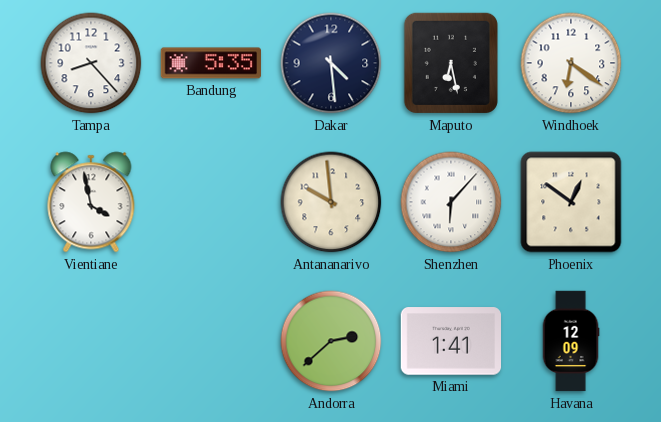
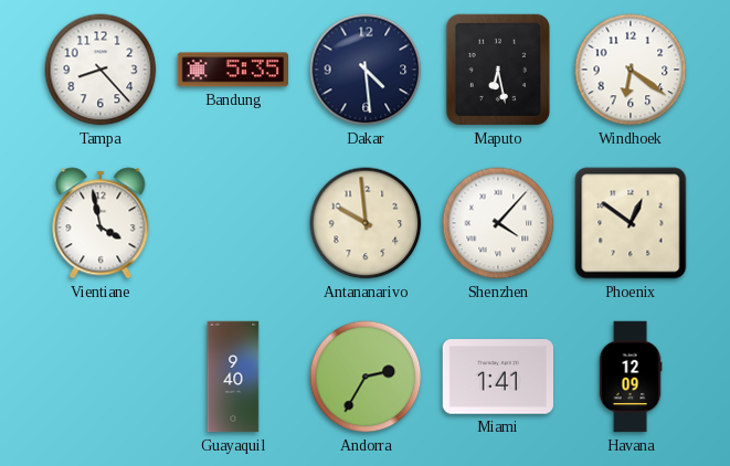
Shenzhen: 6:07 -> 4:07
Guayaquil: none -> 9:40
Andorra: 2:38 -> 2:35
